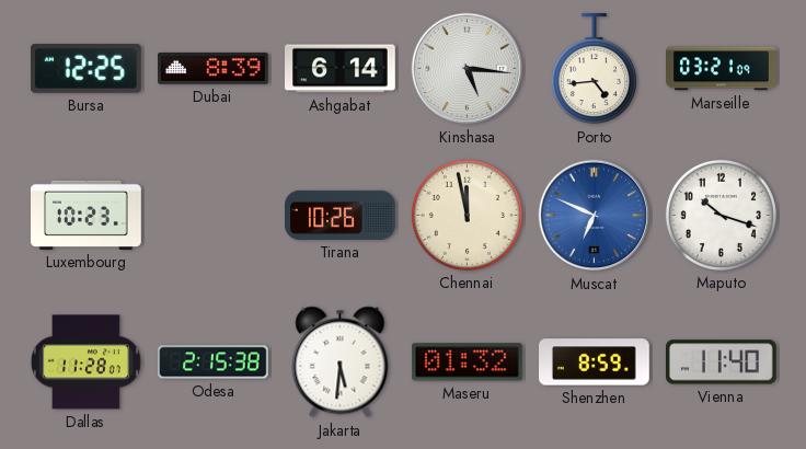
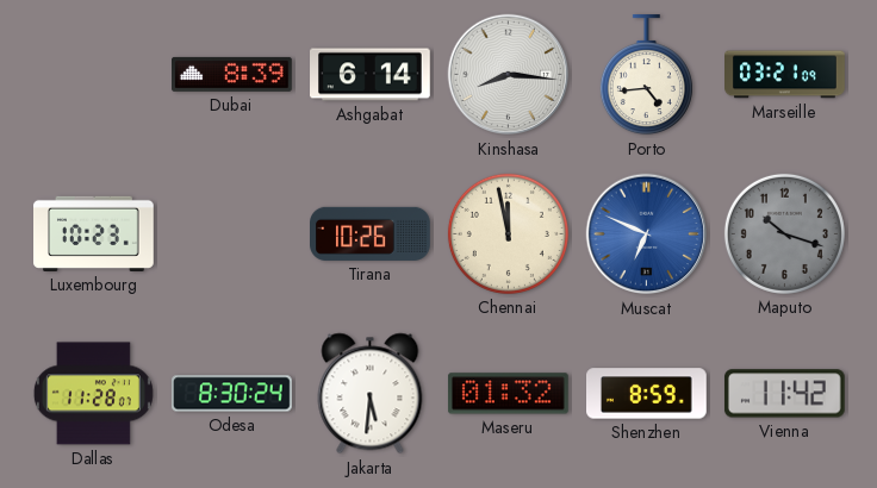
Bursa: 12:25 -> none
Kinshasa: 5:16 -> 8:16
Maputo dial: white -> grey
Odesa: 2:15 -> 8:30
Vienna: 11:40 -> 11:42
